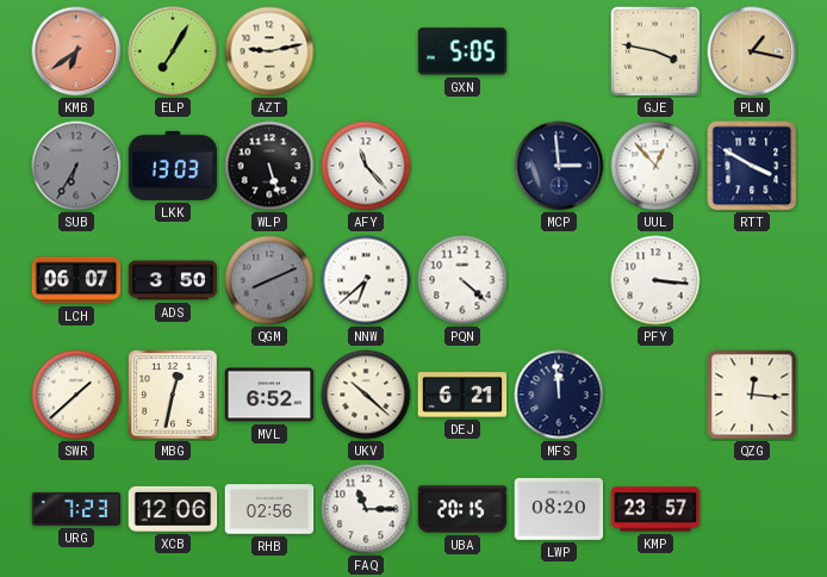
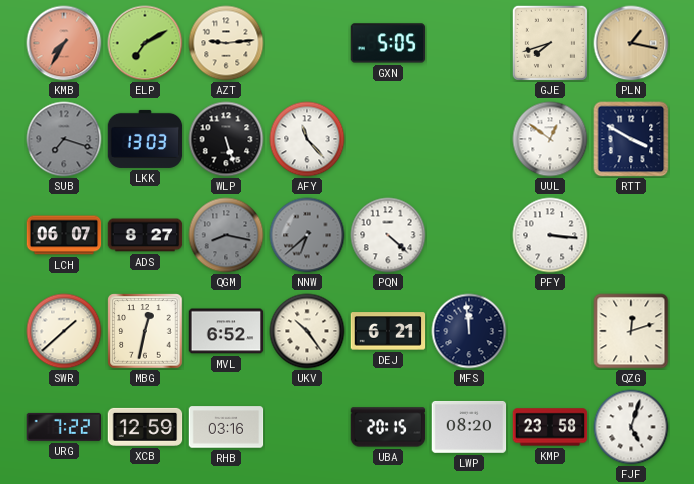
KMB: 6:39 -> 7:35
ELP: 7:05 -> 7:10
AZT: 9:13 -> 9:14
GJE: 3:47 -> 7:42
SUB: 6:35 -> 7:18
MCP: 2:59 -> none
UUL: 12:53 -> 12:51
ADS: 3:50 -> 8:27
QGM: 8:11 -> 8:17
NNW dial: white -> grey
UKV: 10:22 -> 10:24
QZG: 12:16 -> 12:12
URG: 7:23 -> 7:22
XCB: 12:06 -> 12:59
RHB: 02:56 -> 03:16
FAQ: 11:15 -> none
KMP: 23:57 -> 23:58
FJF: none -> 5:03
